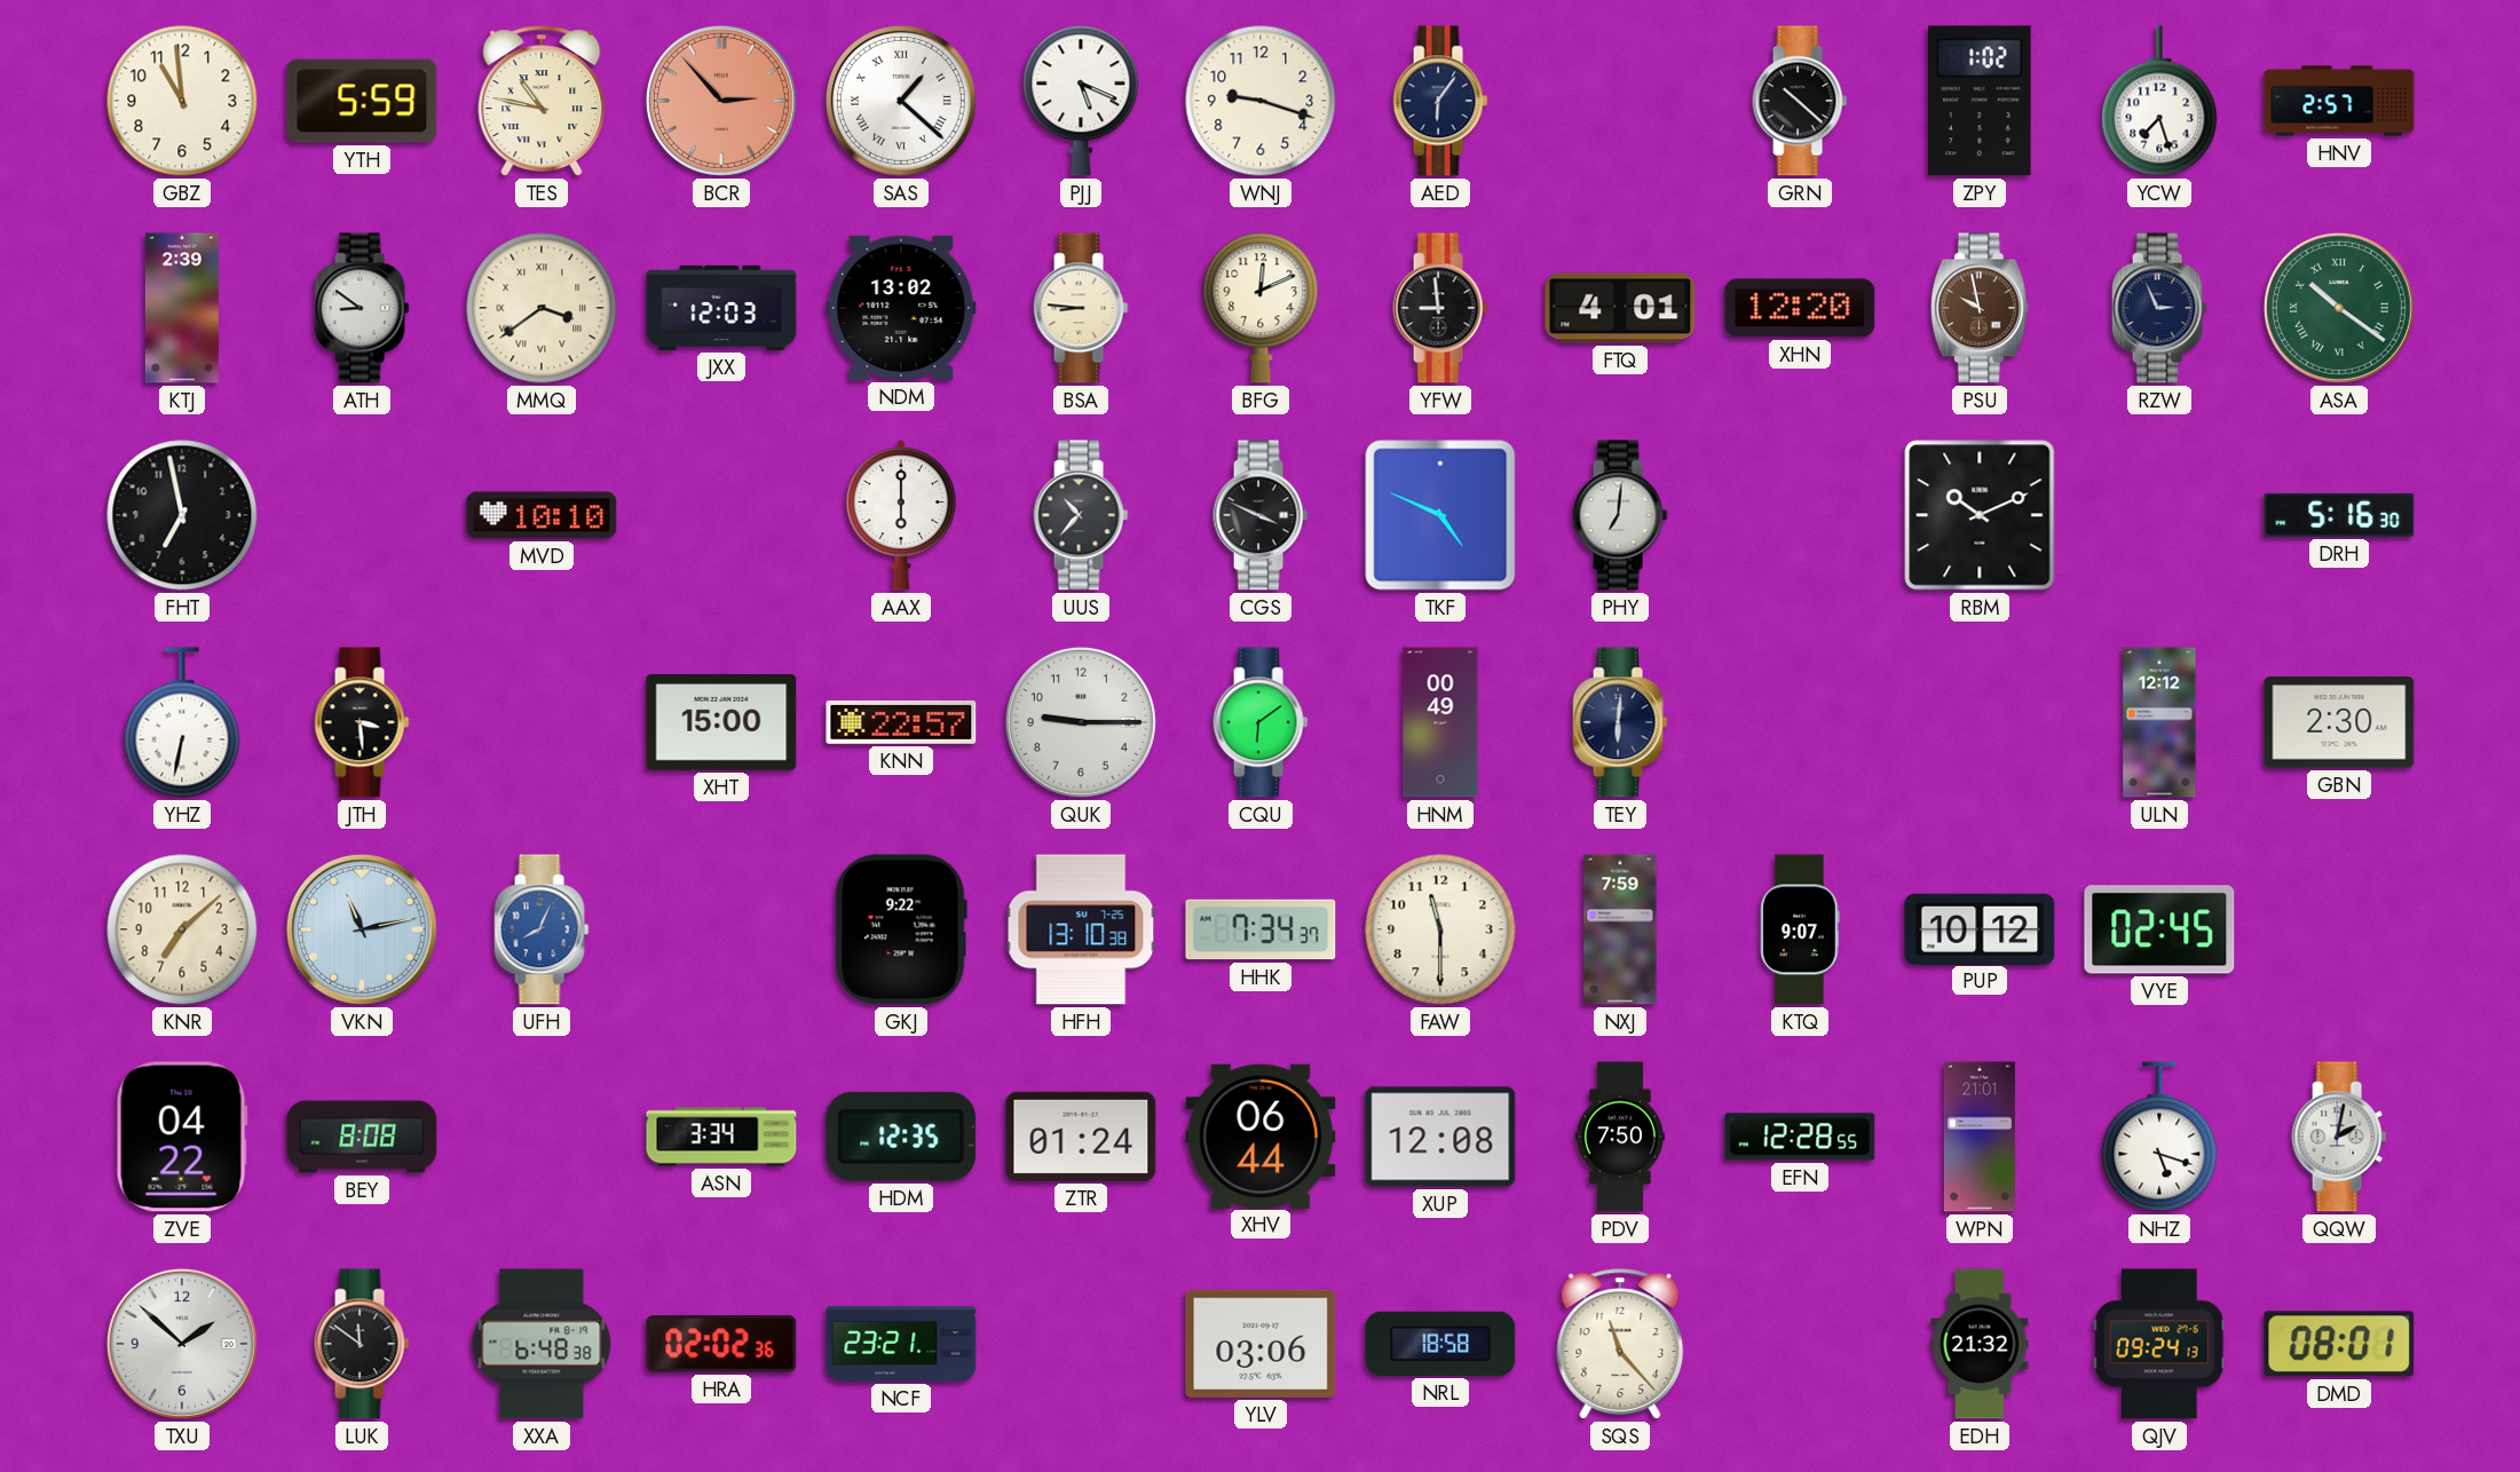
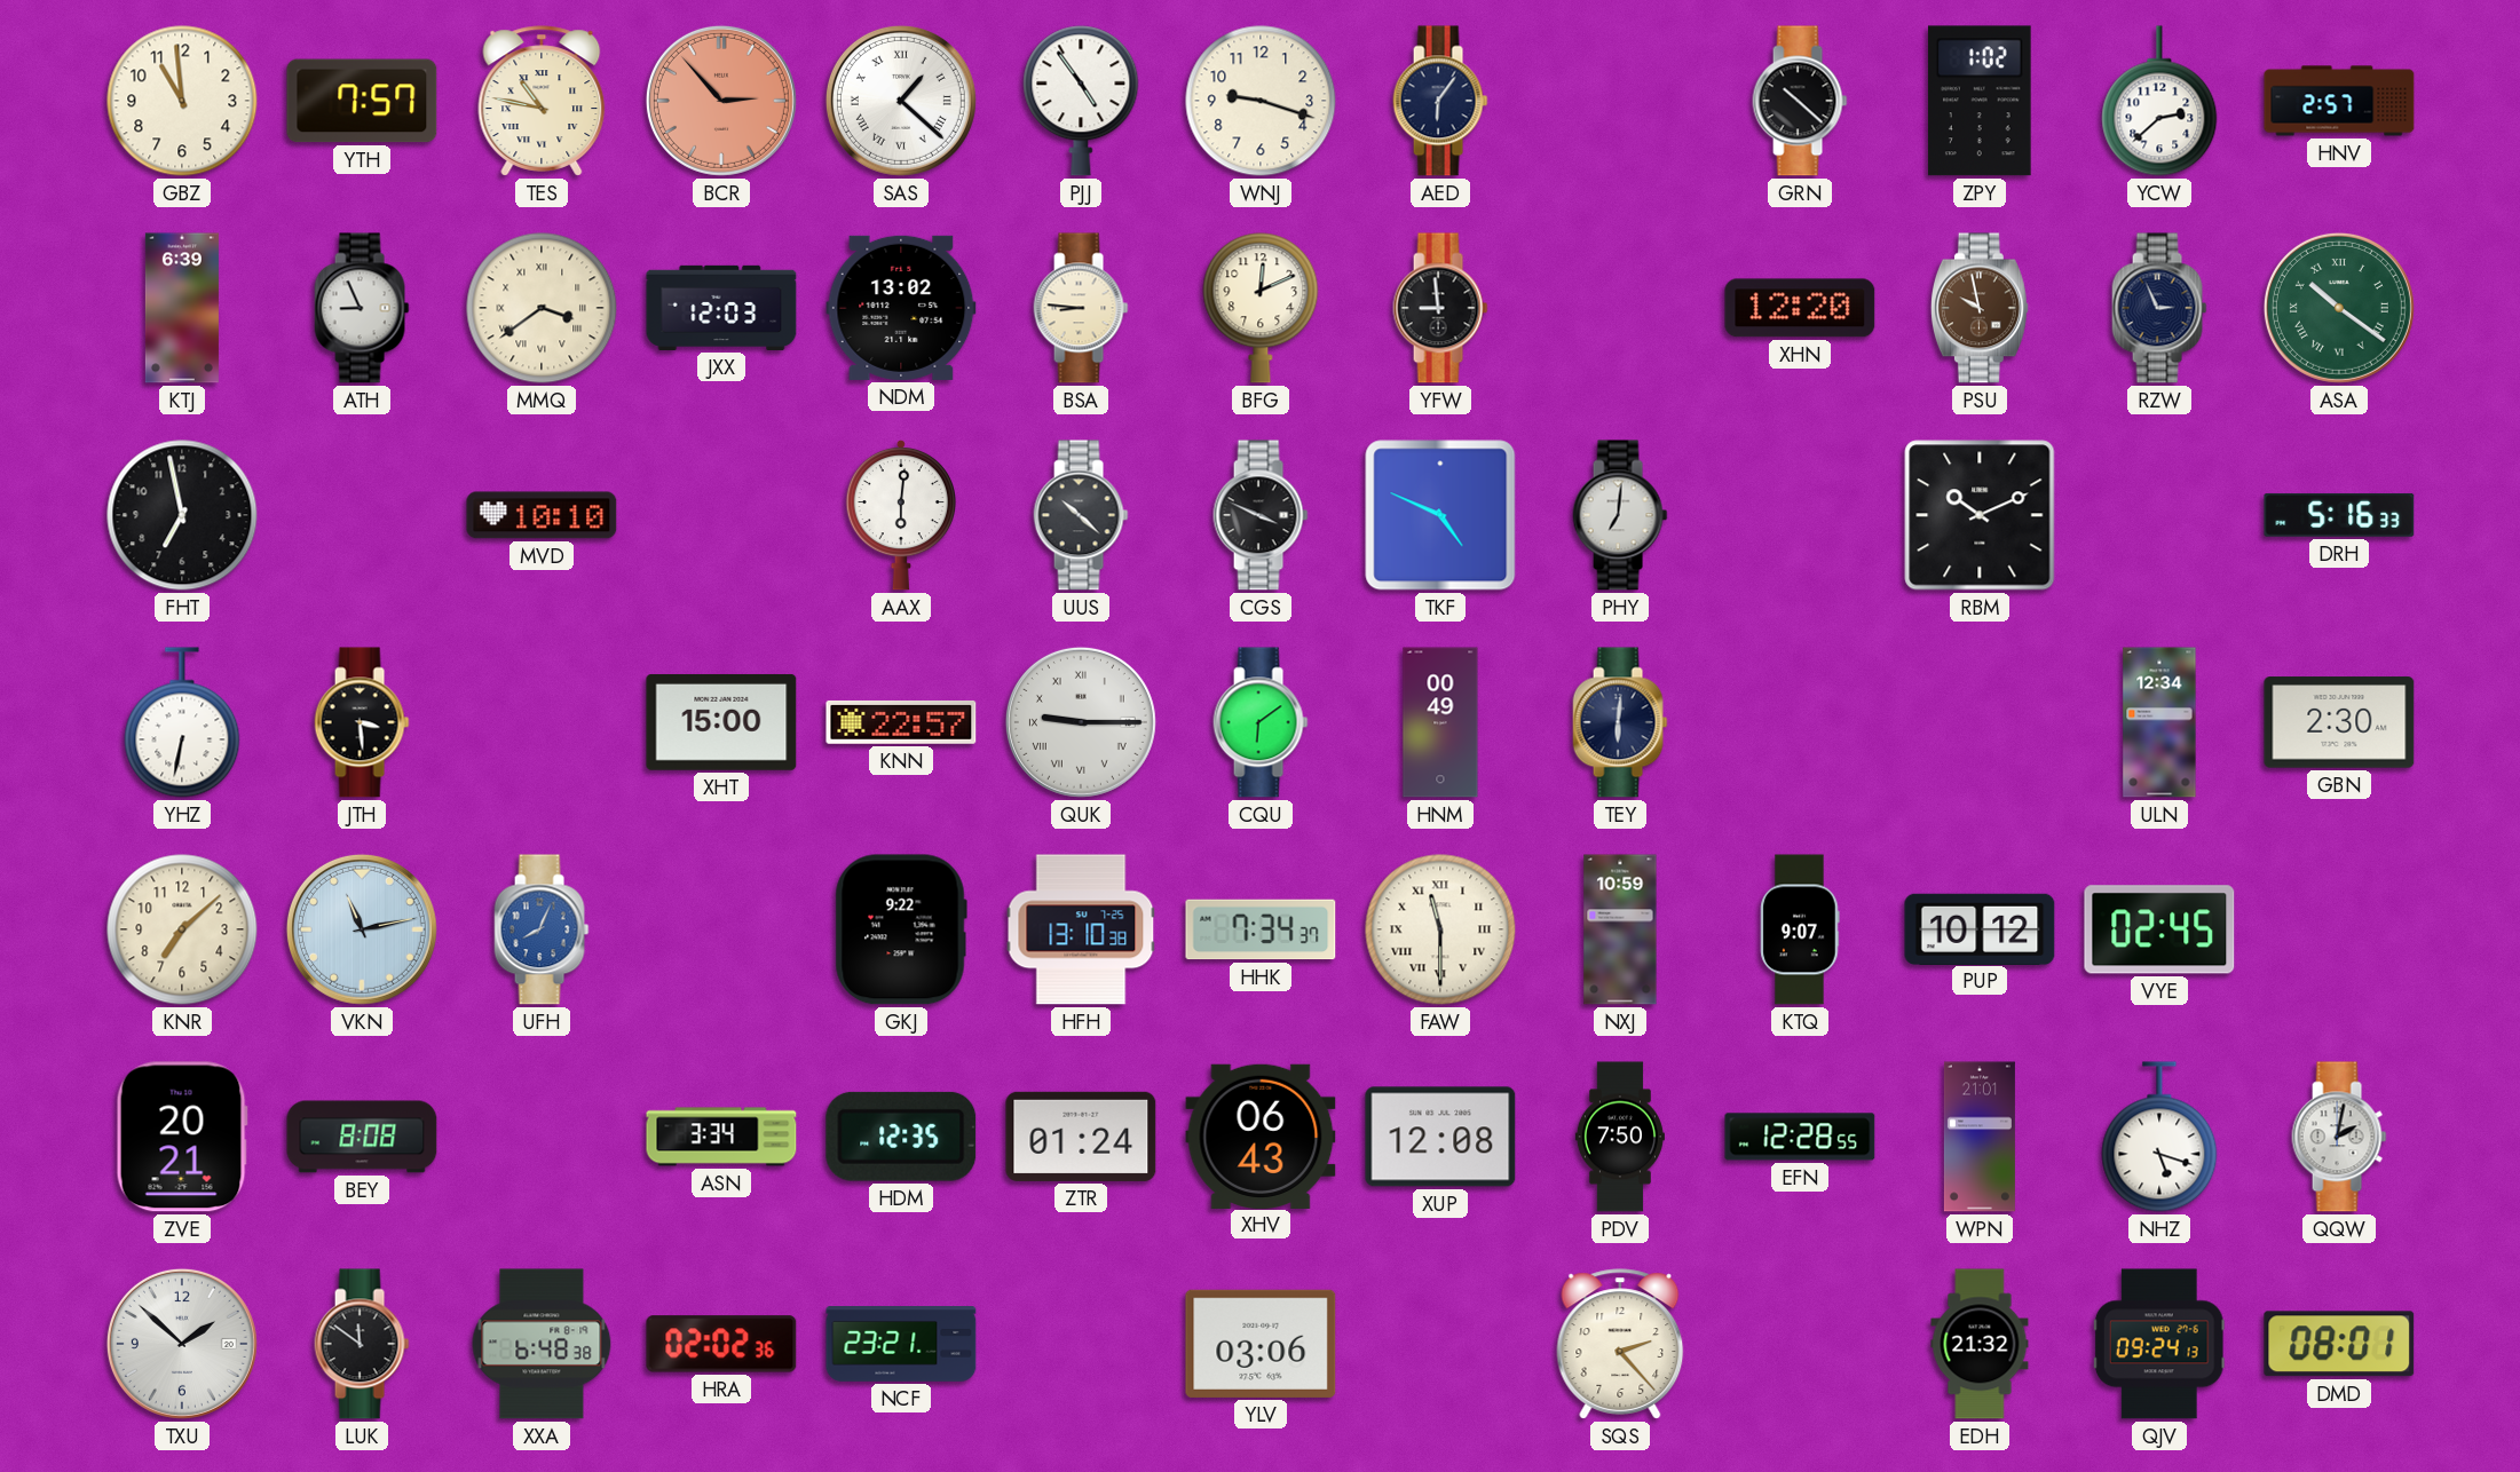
YTH: 5:59 -> 7:57
PJJ: 5:19 -> 4:54
YCW: 7:27 -> 2:38
KTJ: 2:39 -> 6:39
ATH: 8:51 -> 8:56
FTQ: 4:01 -> none
AAX: 6:00 -> 6:01
UUS: 10:37 -> 10:22
DRH: 5:16:30 -> 5:16:33
QUK numerals: Arabic -> Roman
ULN: 12:12 -> 12:34
FAW numerals: Arabic -> Roman
NXJ: 7:59 -> 10:59
ZVE: 04:22 -> 20:21
XHV: 06:44 -> 06:43
NRL: 18:58 -> none
SQS: 11:23 -> 2:23
